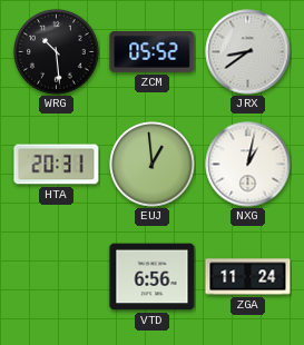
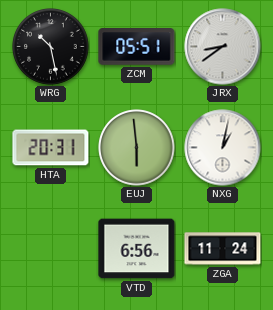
WRG: 10:29 -> 10:28
ZCM: 05:52 -> 05:51
EUJ: 12:59 -> 5:59
